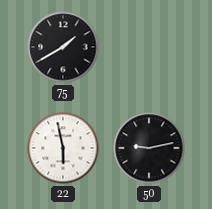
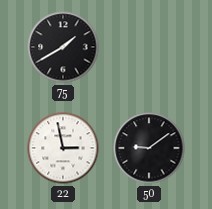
22: 5:58 -> 2:58
50: 9:13 -> 9:09
